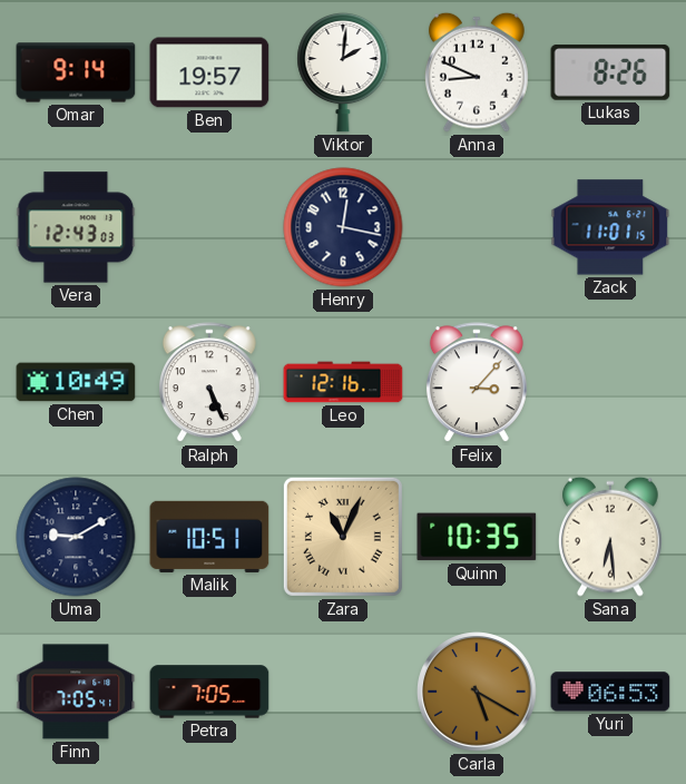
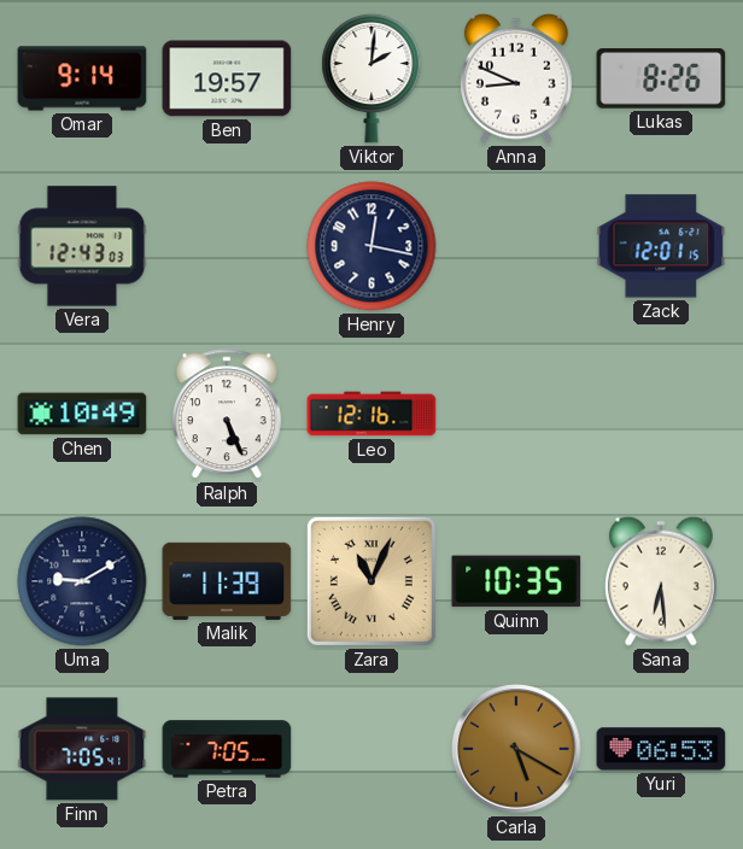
Zack: 11:01 -> 12:01
Felix: 3:07 -> none
Malik: 10:51 -> 11:39
